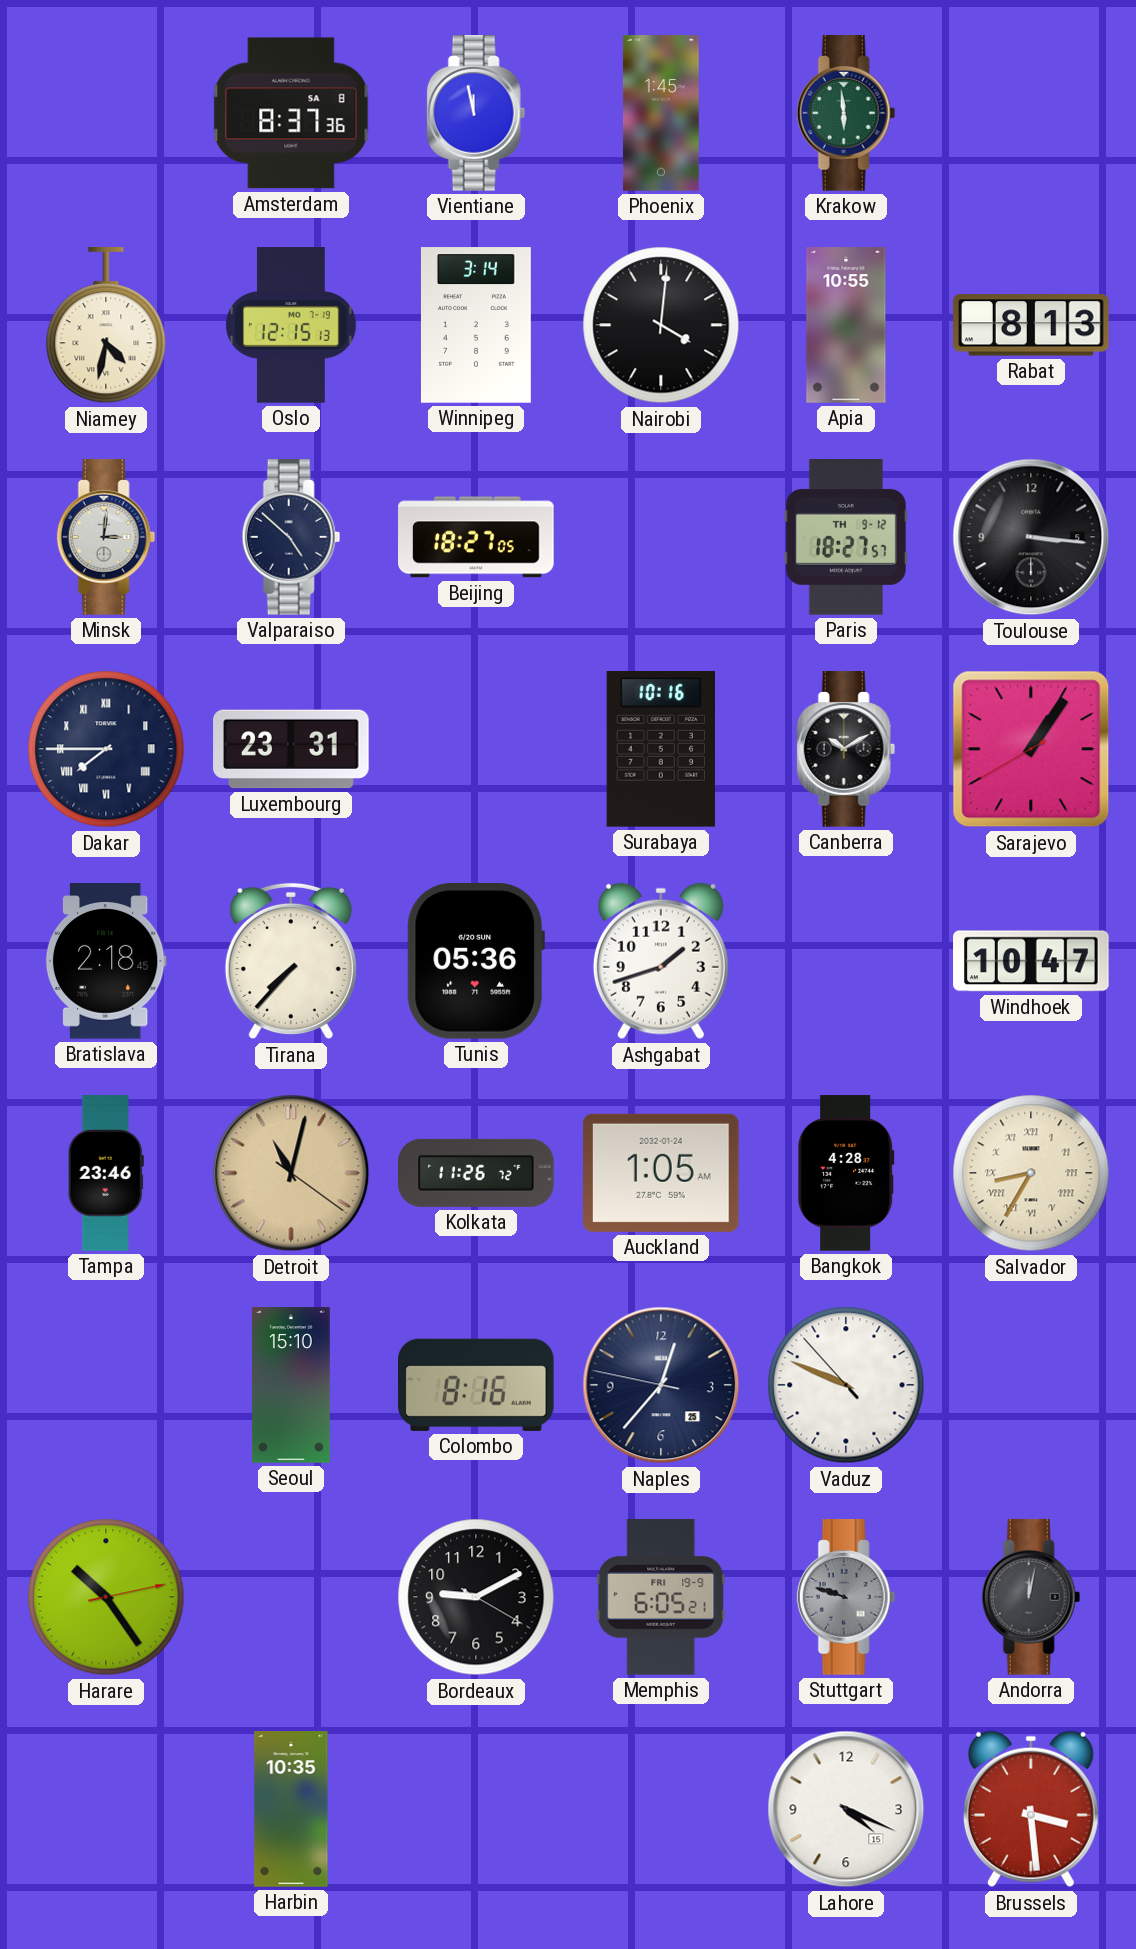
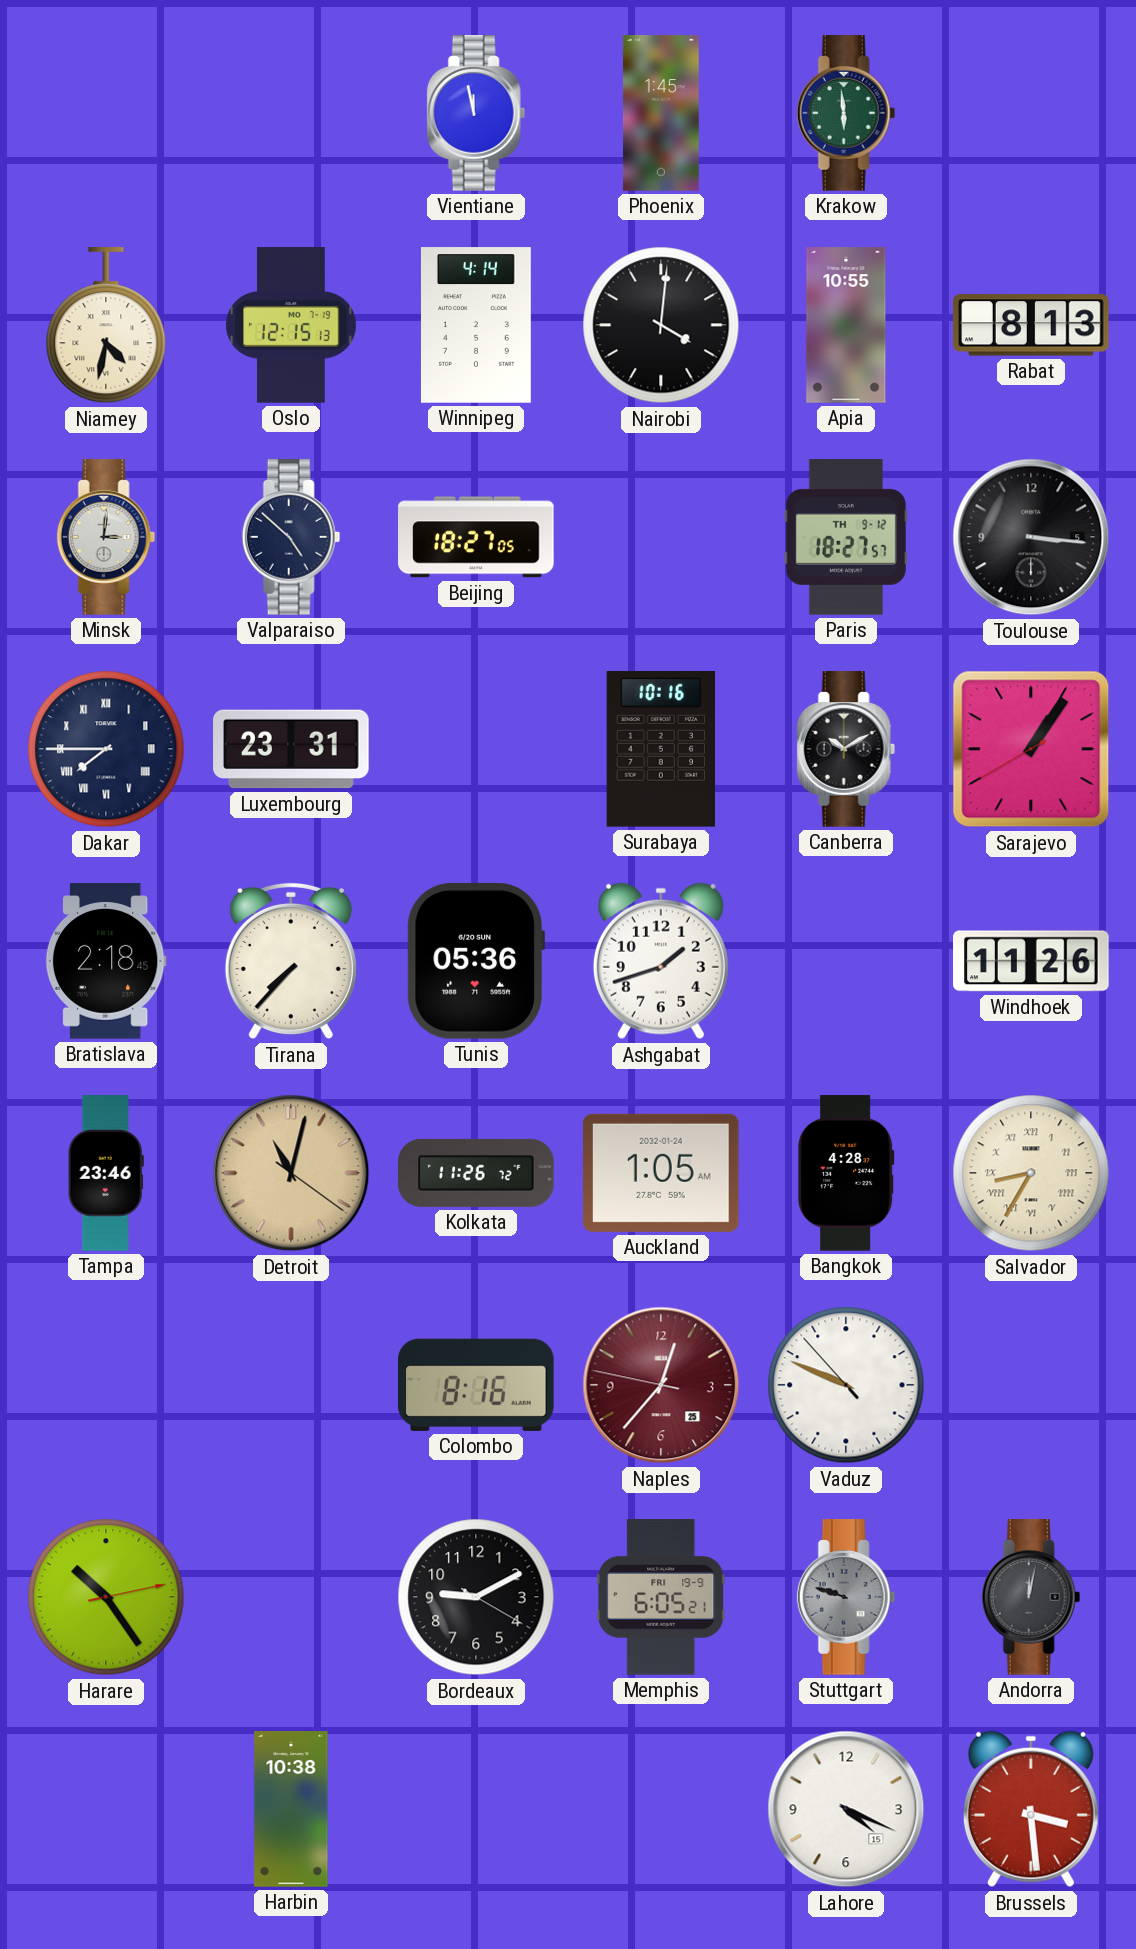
Amsterdam: 8:37 -> none
Winnipeg: 3:14 -> 4:14
Windhoek: 10:47 -> 11:26
Seoul: 15:10 -> none
Naples dial: navy -> burgundy
Harbin: 10:35 -> 10:38
